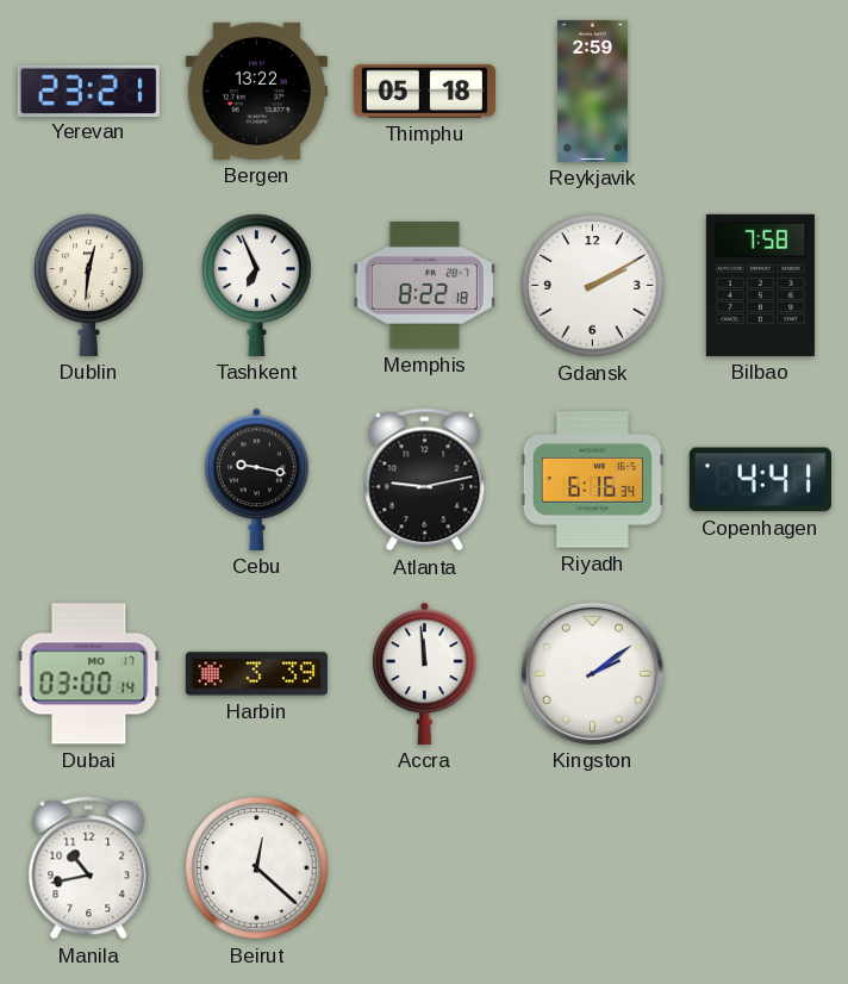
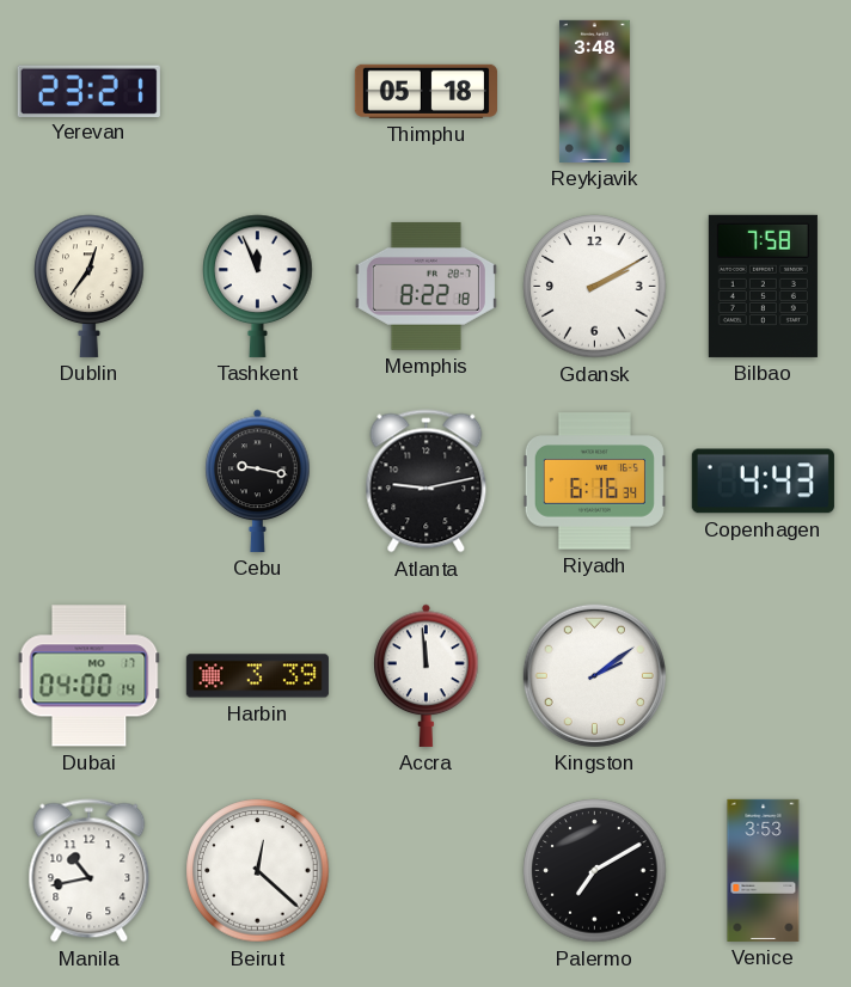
Bergen: 13:22 -> none
Reykjavik: 2:59 -> 3:48
Dublin: 12:31 -> 12:36
Tashkent: 6:56 -> 11:56
Copenhagen: 4:41 -> 4:43
Dubai: 03:00 -> 04:00
Palermo: none -> 7:10
Venice: none -> 3:53
